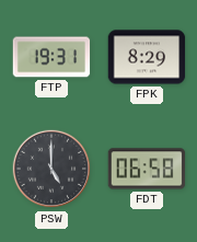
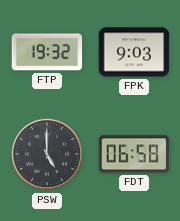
FTP: 19:31 -> 19:32
FPK: 8:29 -> 9:03
